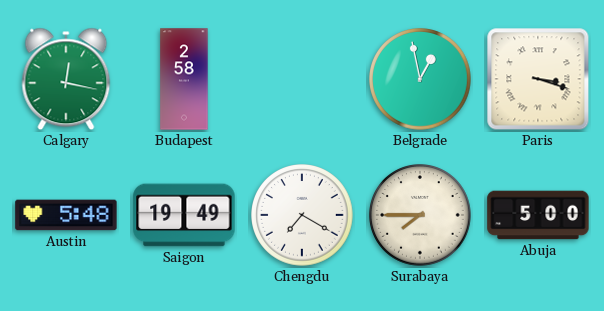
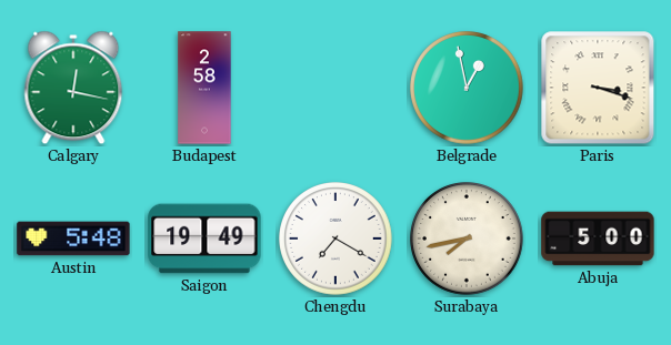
Surabaya: 7:45 -> 7:43
